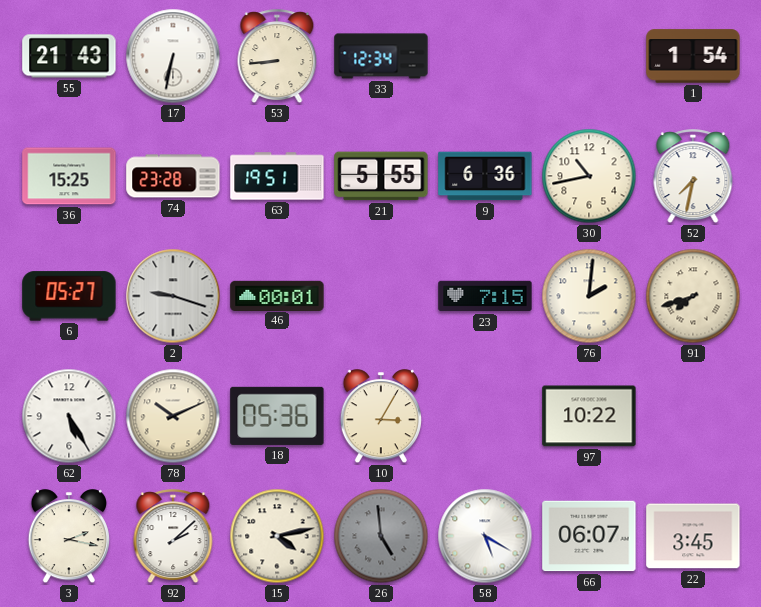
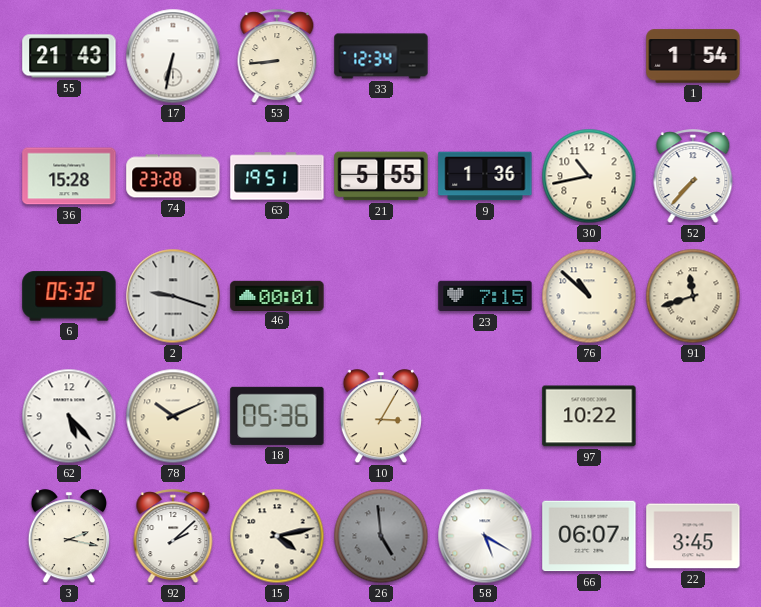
36: 15:25 -> 15:28
9: 6:36 -> 1:36
52: 7:32 -> 7:37
6: 05:27 -> 05:32
76: 2:01 -> 10:52
91: 7:42 -> 11:42
62: 5:25 -> 5:23
